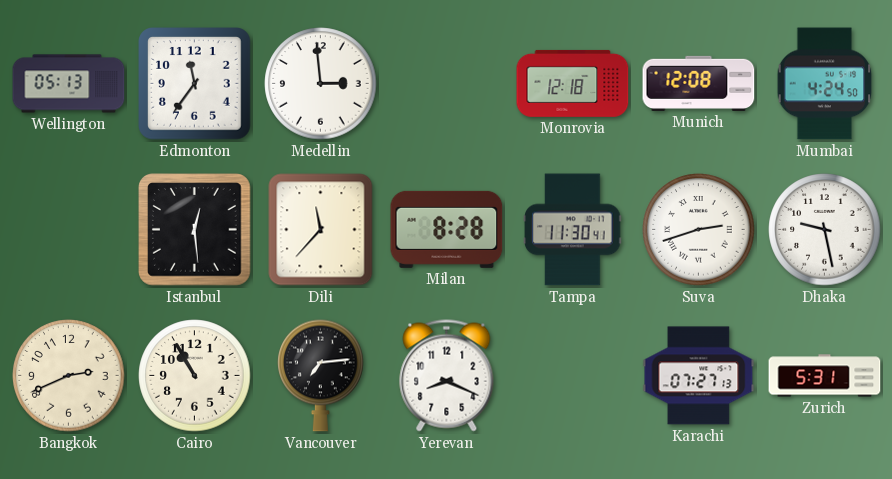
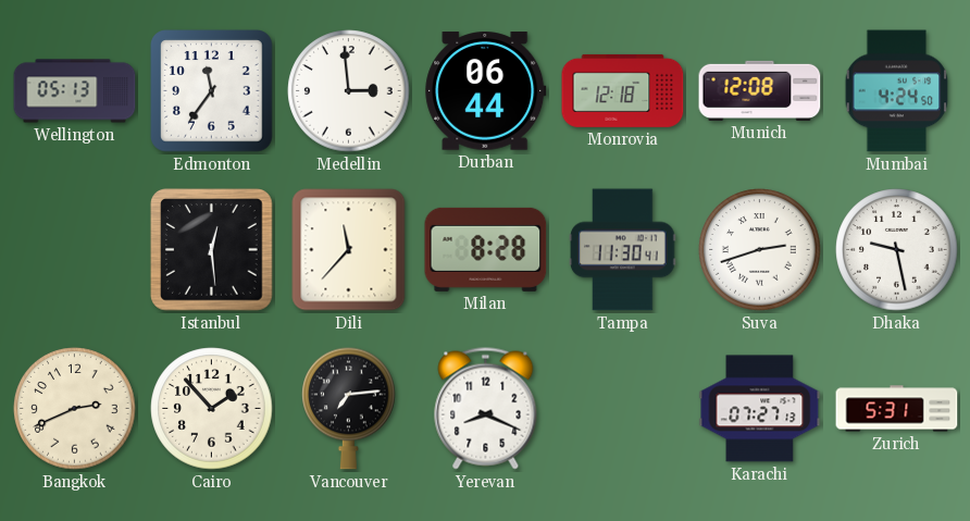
Durban: none -> 06:44
Cairo: 10:55 -> 1:53
